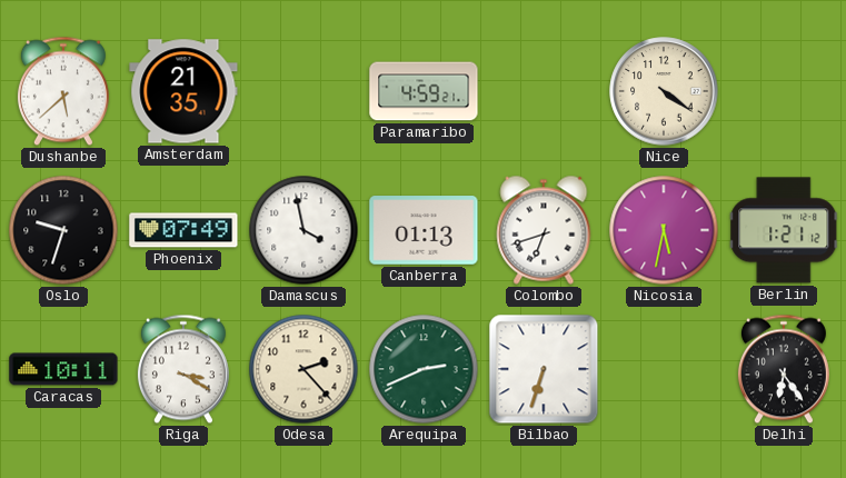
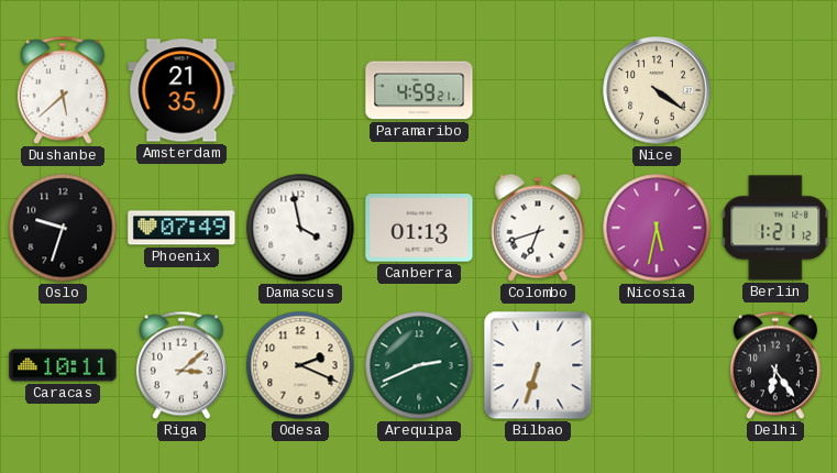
Riga: 3:20 -> 3:08
Odesa: 2:23 -> 2:19
